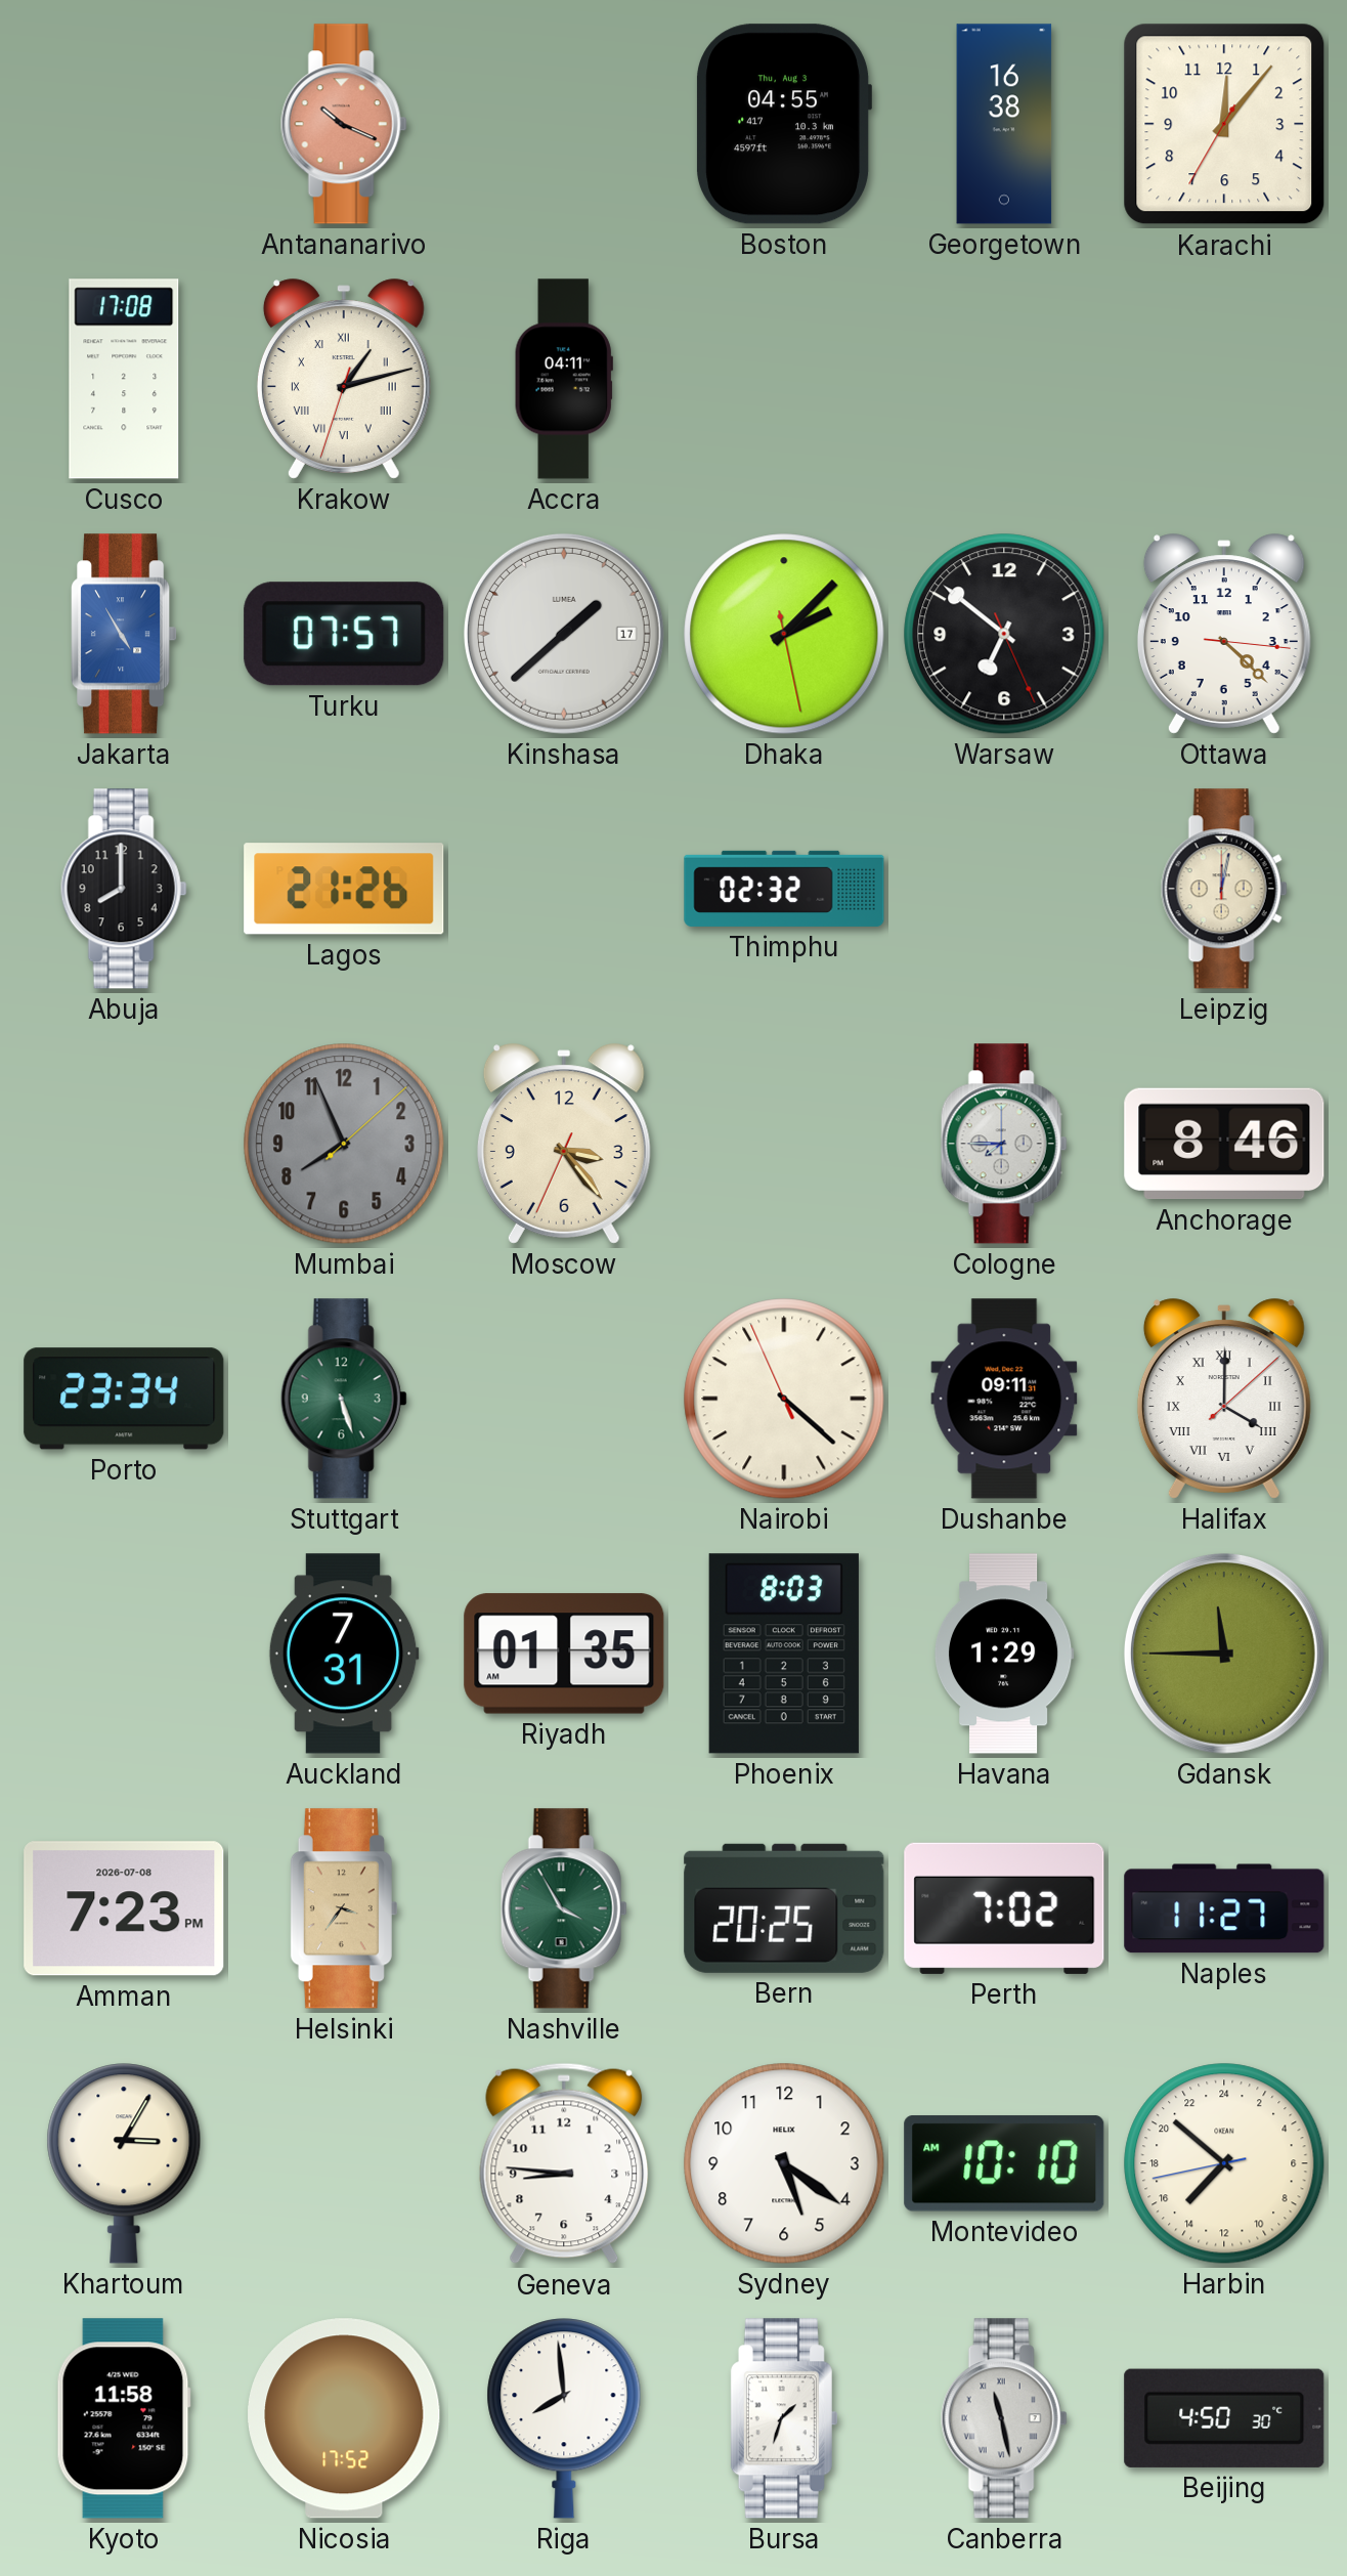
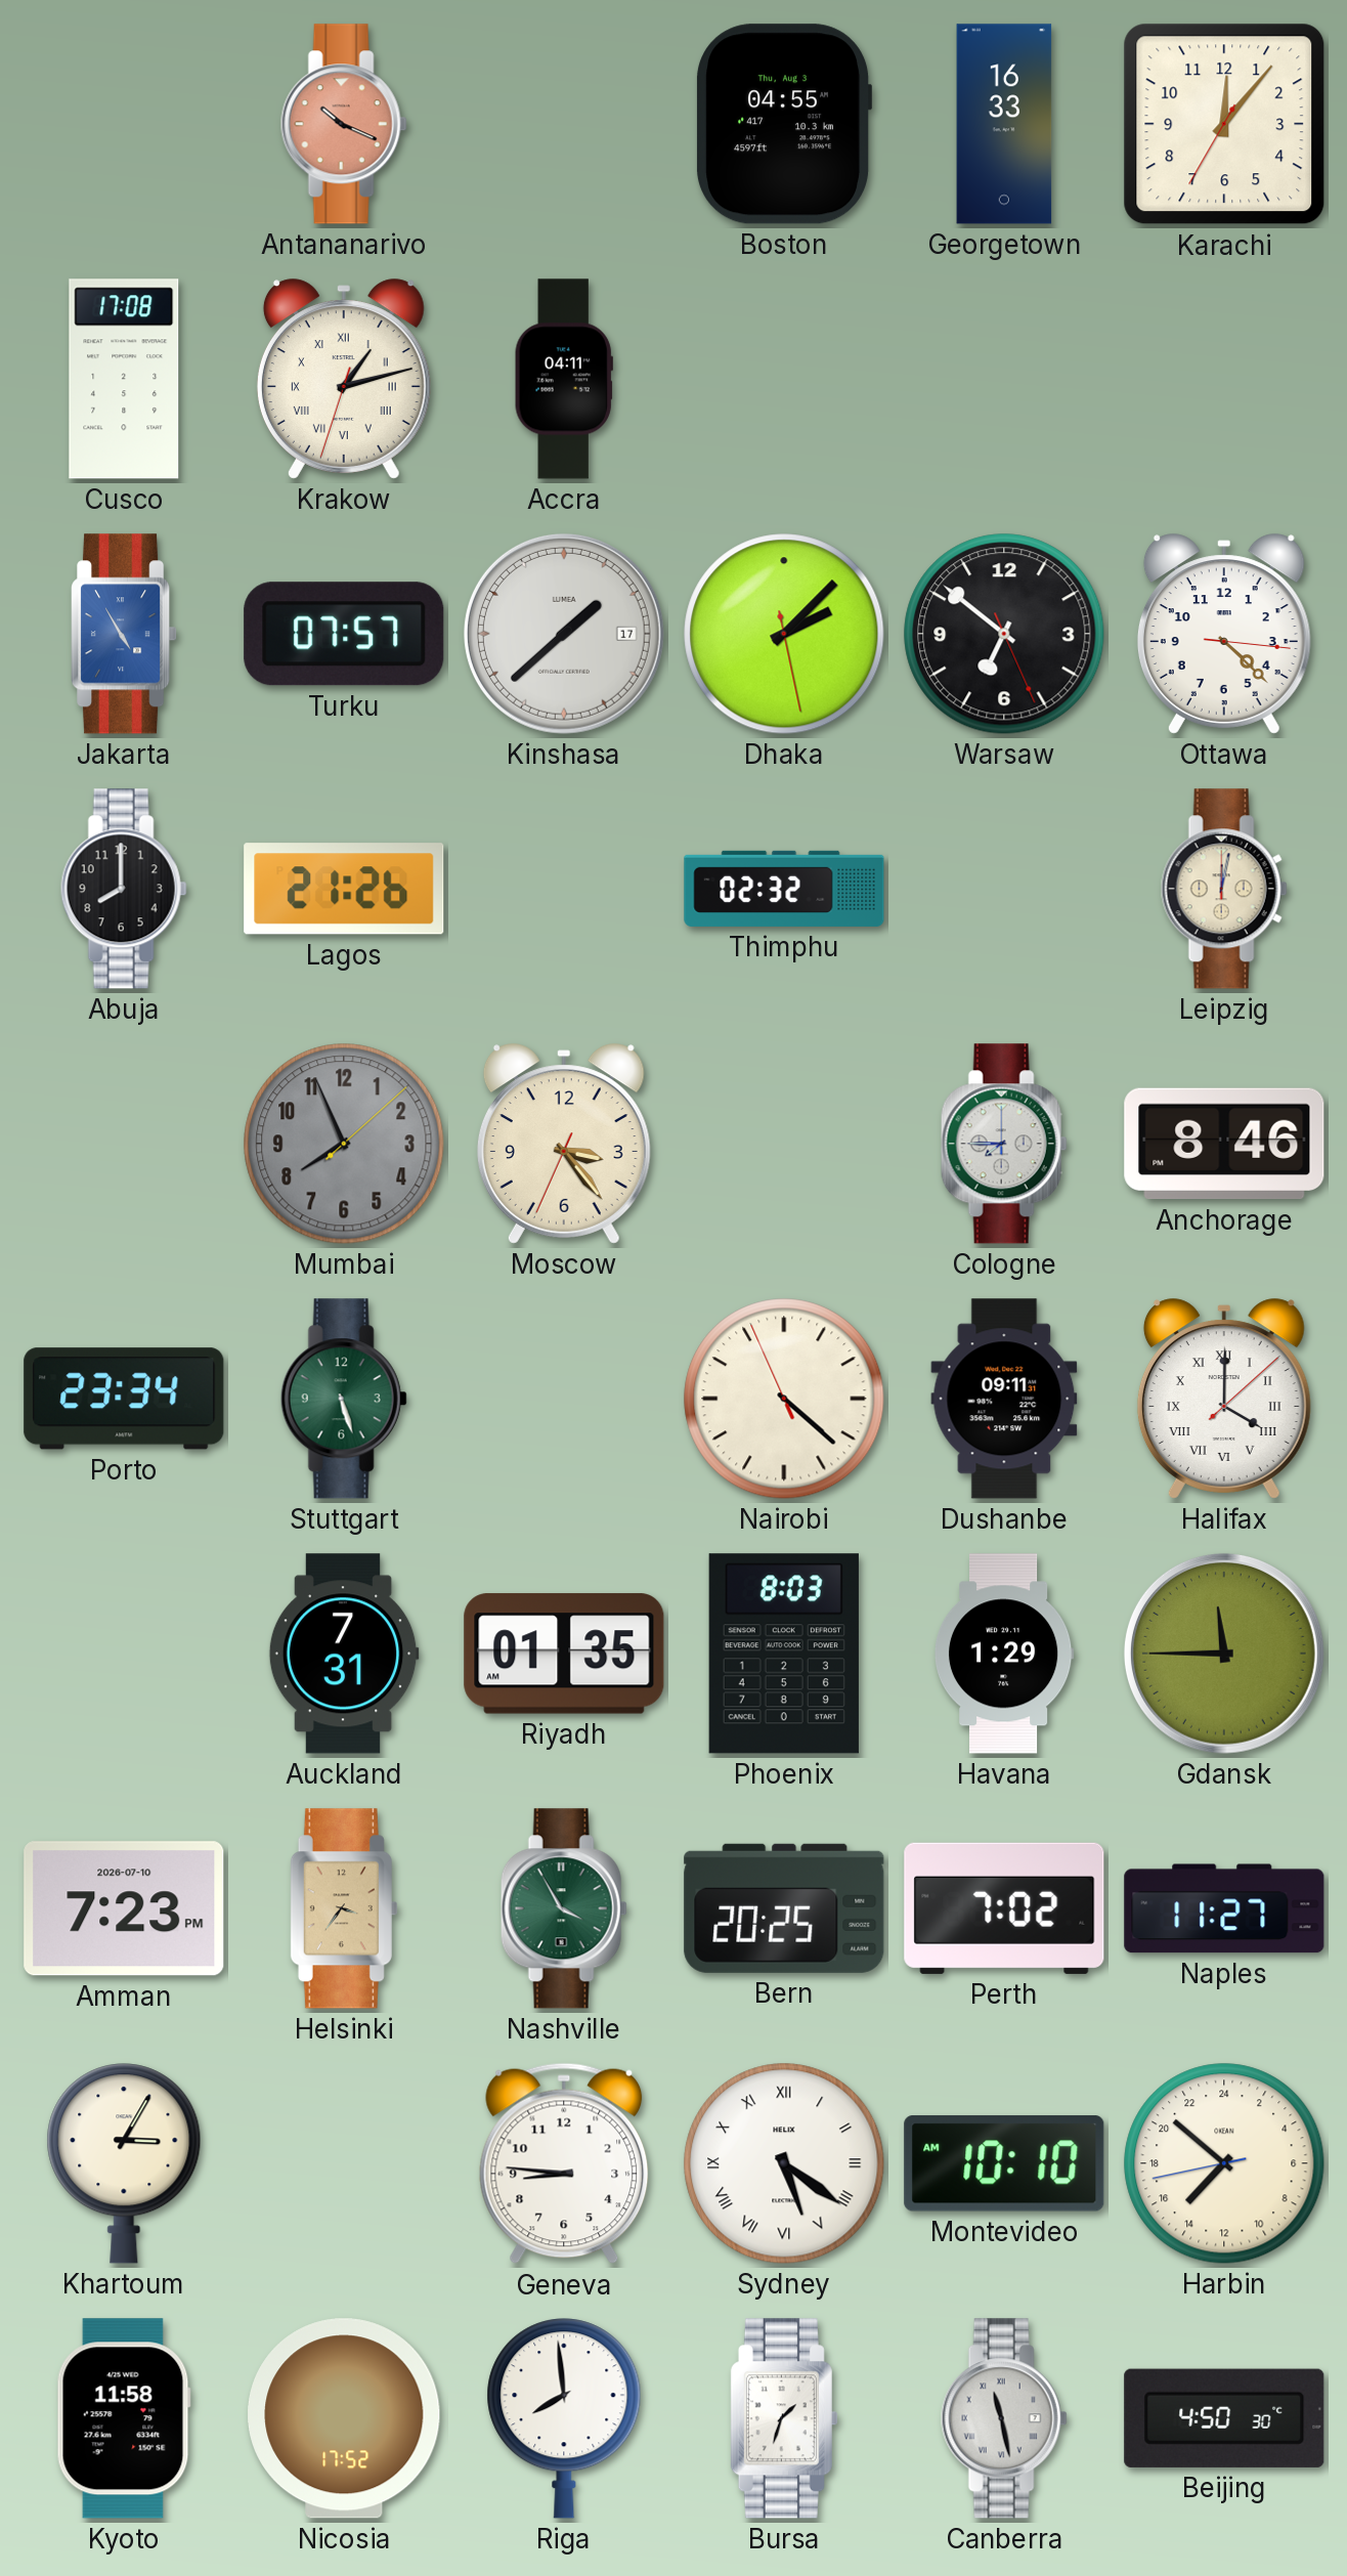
Georgetown: 16:38 -> 16:33
Amman date: 2026-07-08 -> 2026-07-10
Sydney numerals: Arabic -> Roman
